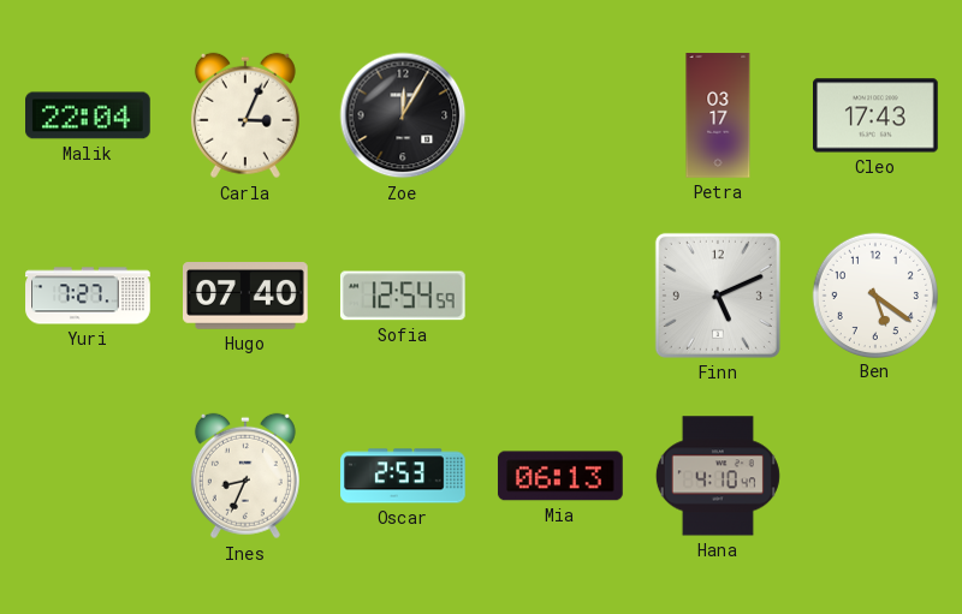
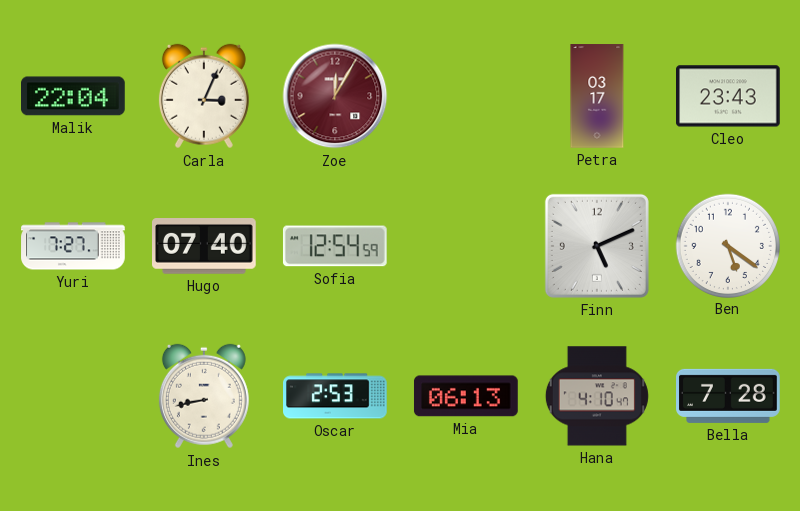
Zoe dial: black -> burgundy
Cleo: 17:43 -> 23:43
Ines: 8:34 -> 8:43
Bella: none -> 7:28
